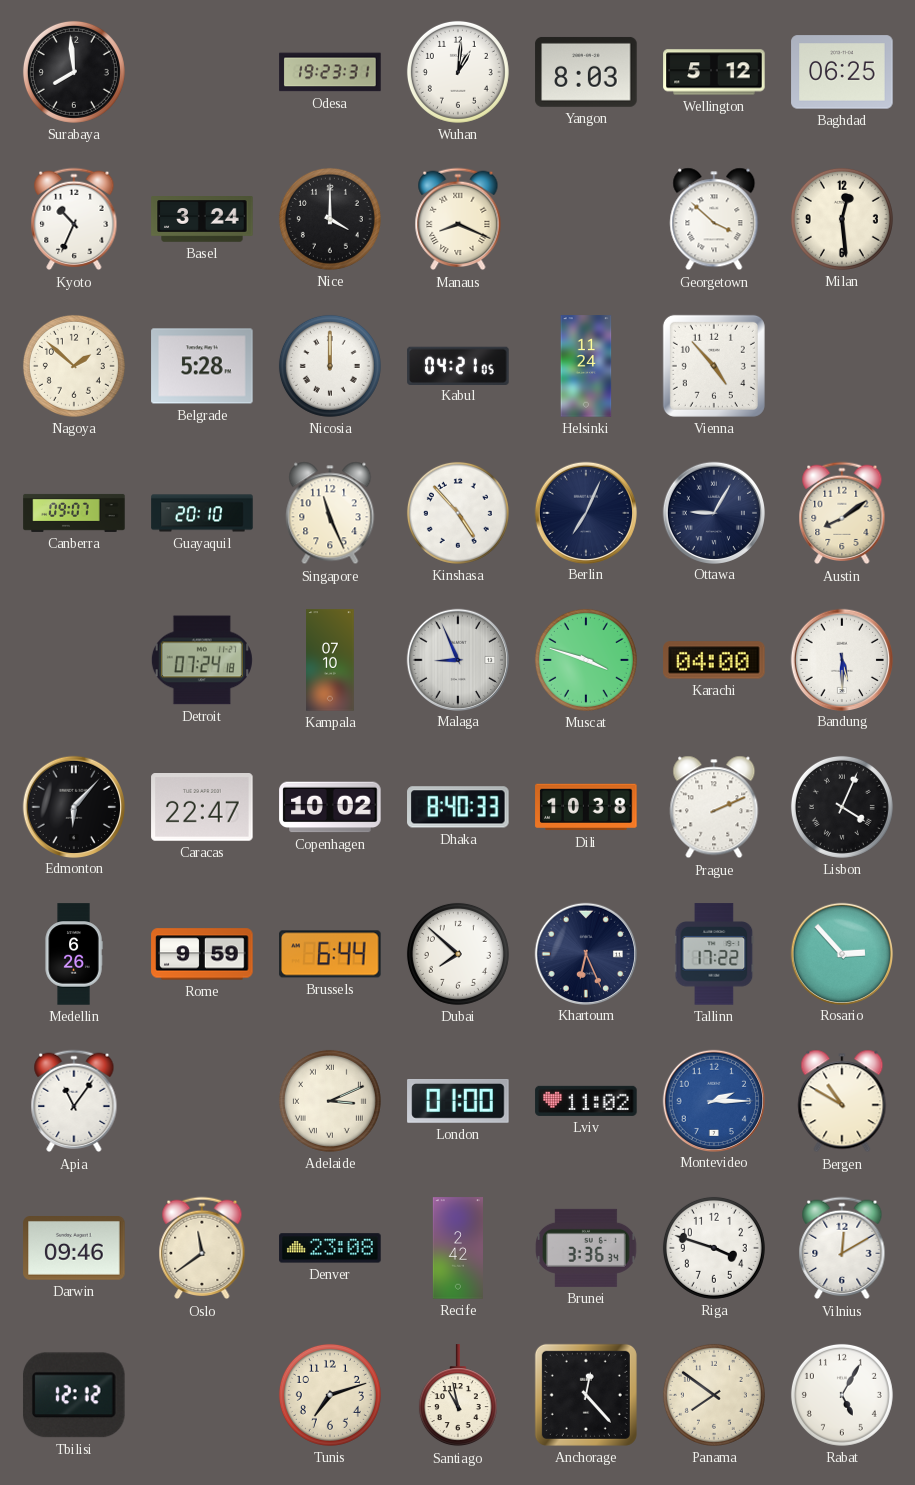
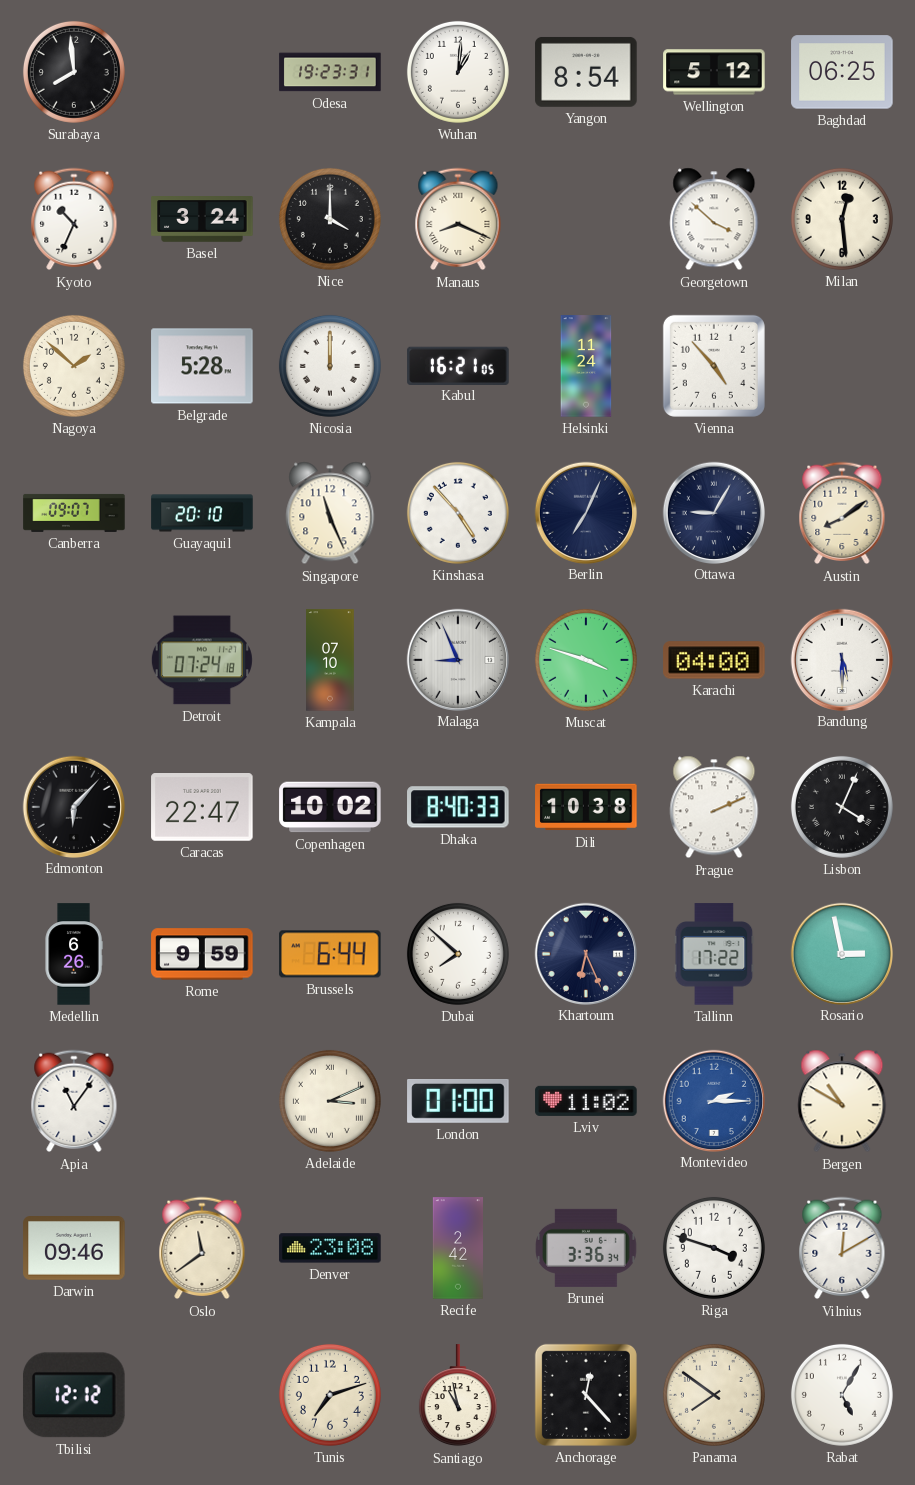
Yangon: 8:03 -> 8:54
Kabul: 04:21 -> 16:21
Rosario: 2:53 -> 2:58
